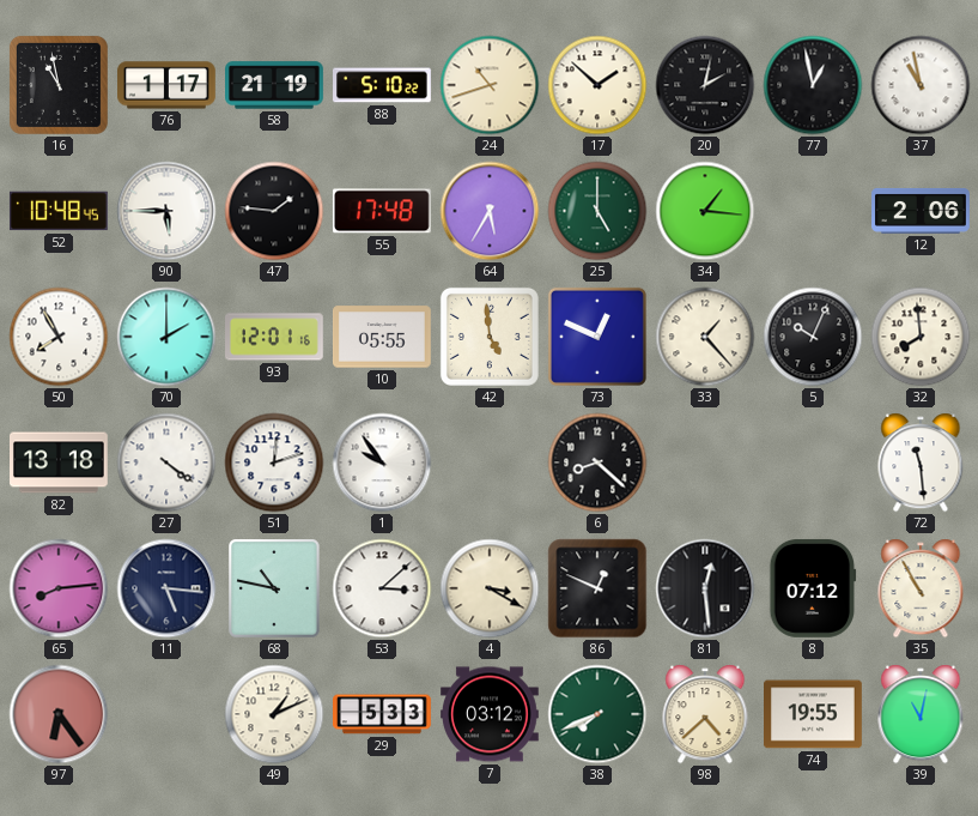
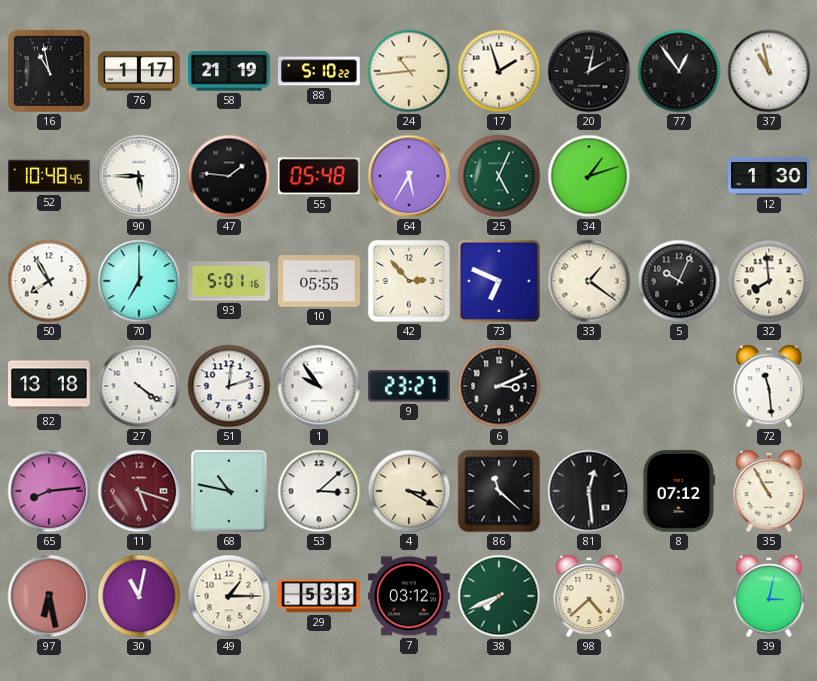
24: 10:42 -> 10:44
17: 1:52 -> 1:57
77: 12:58 -> 12:54
55: 17:48 -> 05:48
25: 5:00 -> 5:04
34: 1:16 -> 1:12
12: 2:06 -> 1:30
70: 2:00 -> 7:00
93: 12:01 -> 5:01
42: 4:59 -> 2:53
73: 12:49 -> 6:49
33: 1:23 -> 1:21
9: none -> 23:27
6: 8:22 -> 3:11
11: 5:16 -> 5:18
11 dial: navy -> burgundy
86: 12:49 -> 11:22
97: 6:24 -> 6:28
30: none -> 11:02
49: 1:11 -> 1:15
74: 19:55 -> none
39: 11:02 -> 3:02
